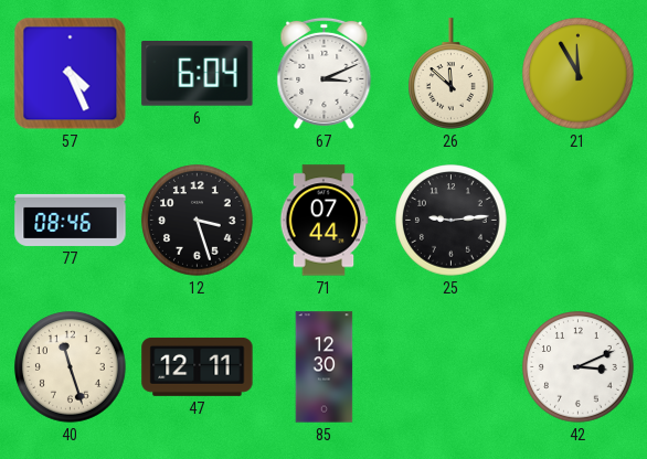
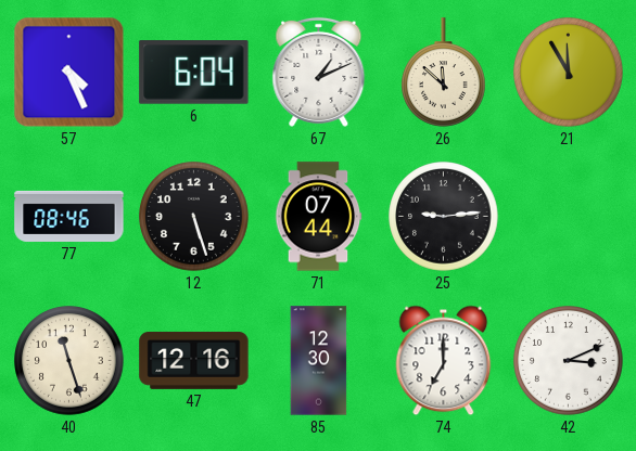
67: 3:11 -> 1:11
12: 3:27 -> 5:27
47: 12:11 -> 12:16
74: none -> 7:00
